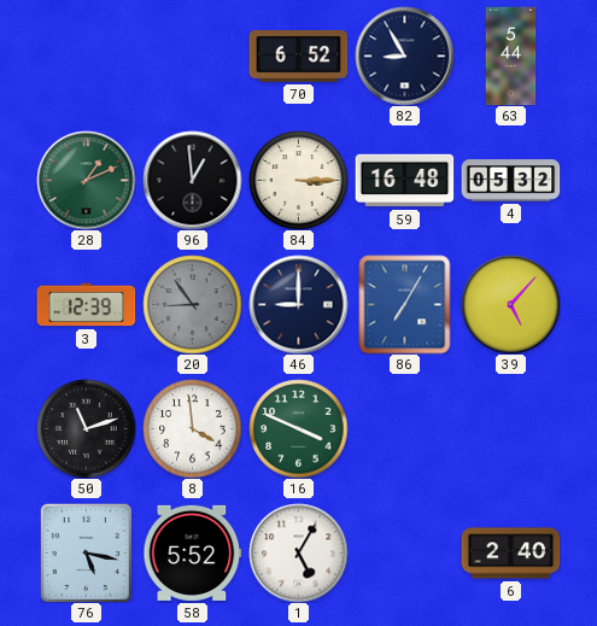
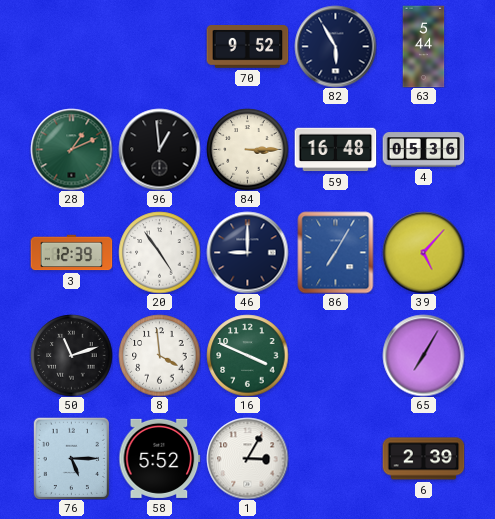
70: 6:52 -> 9:52
82: 8:55 -> 5:55
4: 05:32 -> 05:36
20: 8:54 -> 4:54
20 dial: grey -> white
65: none -> 7:05
76: 5:17 -> 5:15
1: 5:05 -> 3:05
6: 2:40 -> 2:39
